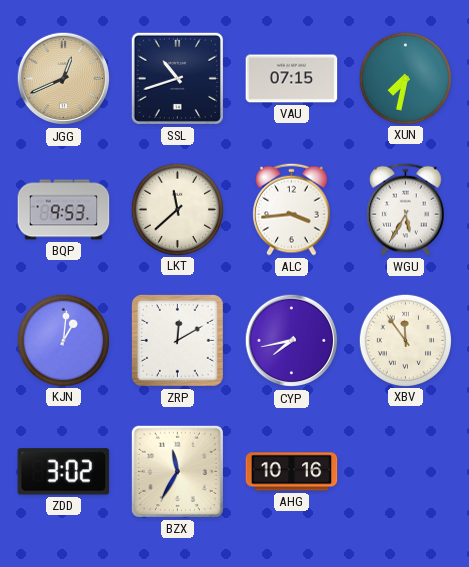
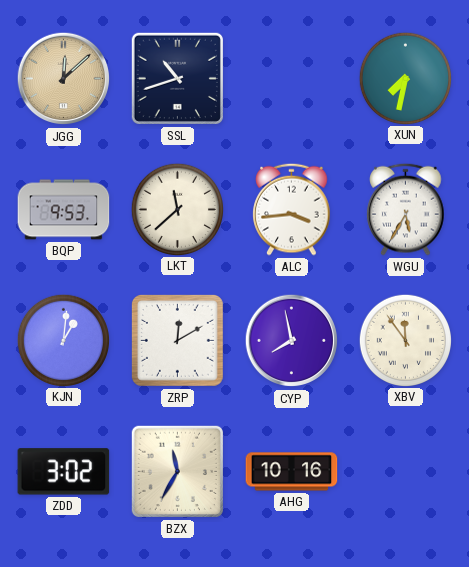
JGG: 12:41 -> 12:08
VAU: 07:15 -> none
CYP: 7:43 -> 7:58
